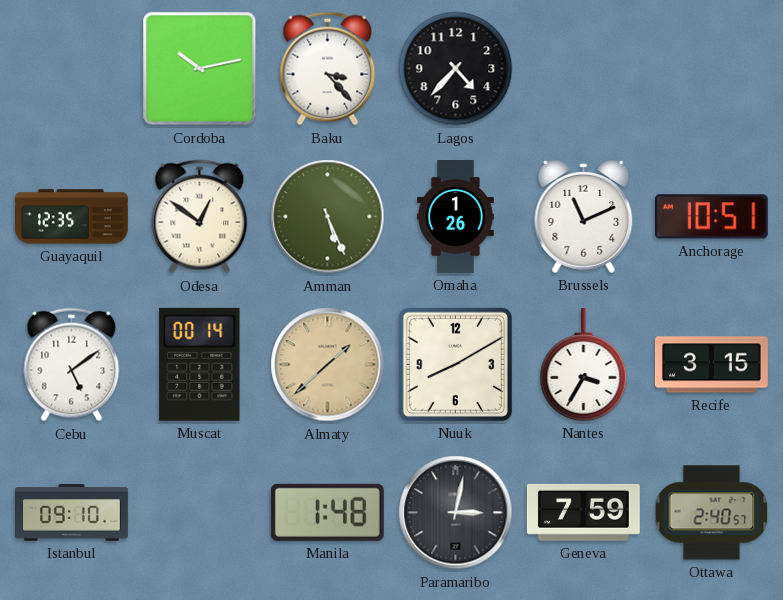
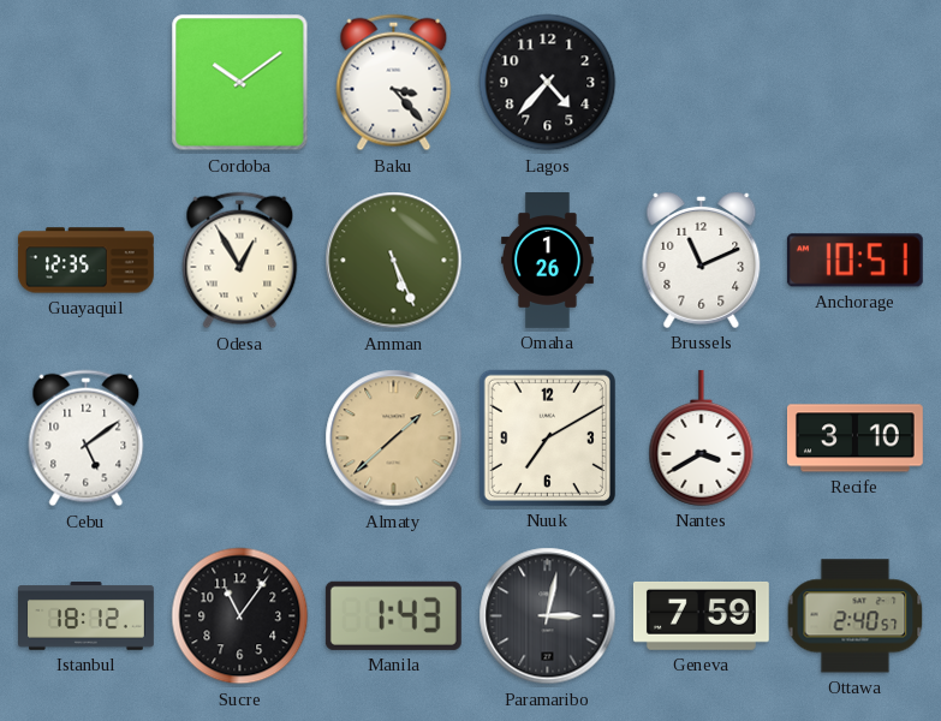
Cordoba: 10:13 -> 10:09
Odesa: 12:51 -> 12:55
Muscat: 00:14 -> none
Nuuk: 8:10 -> 7:10
Nantes: 3:35 -> 3:40
Recife: 3:15 -> 3:10
Istanbul: 09:10 -> 18:12
Sucre: none -> 11:06
Manila: 1:48 -> 1:43
